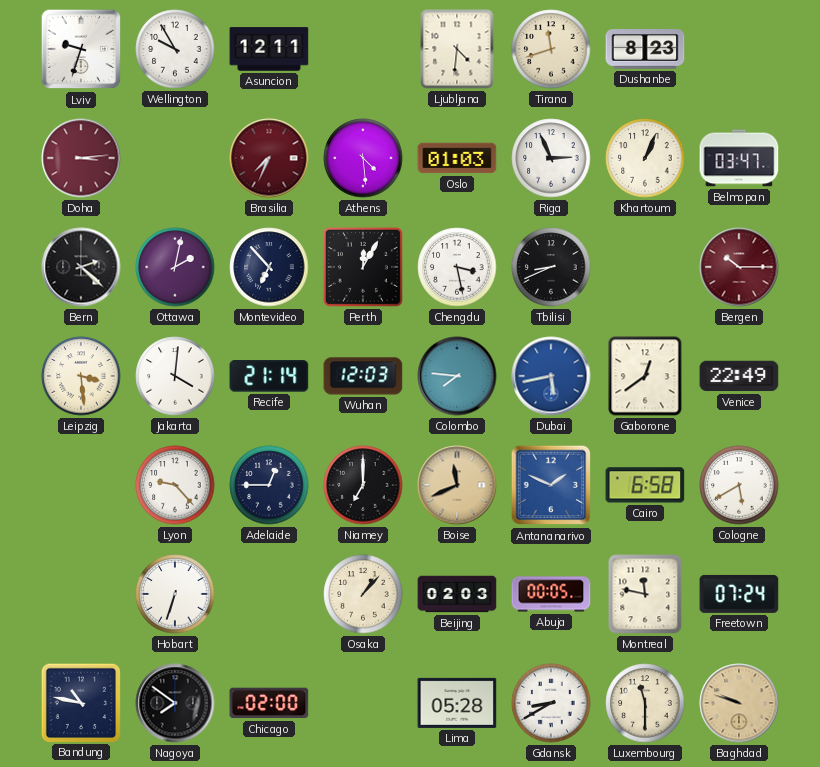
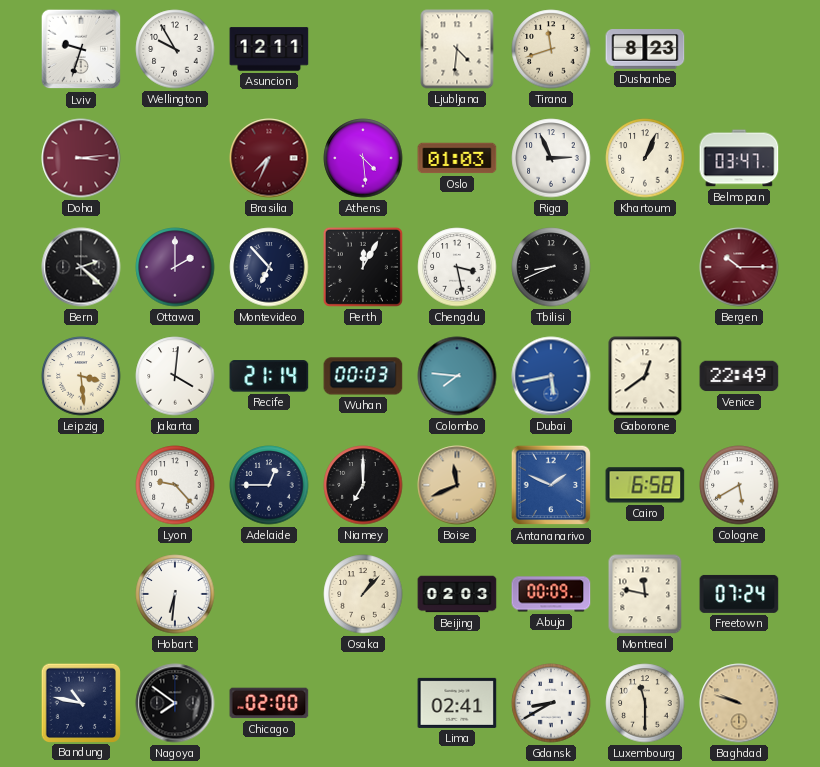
Ottawa: 2:02 -> 2:00
Wuhan: 12:03 -> 00:03
Hobart: 6:33 -> 6:31
Abuja: 00:05 -> 00:09
Lima: 05:28 -> 02:41
